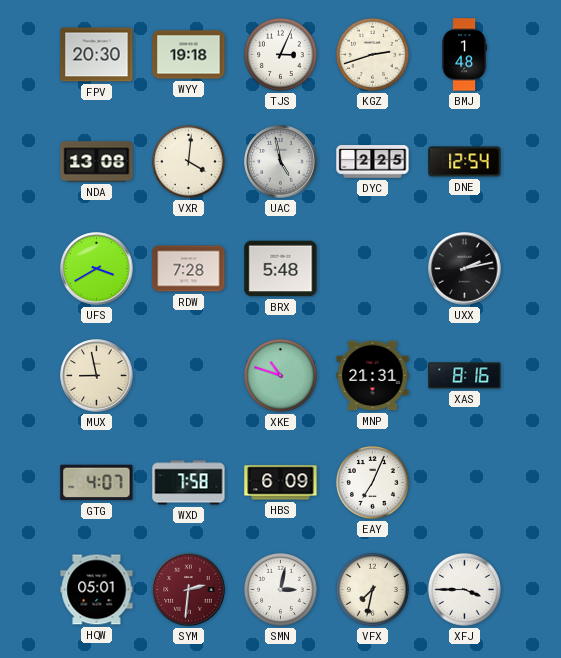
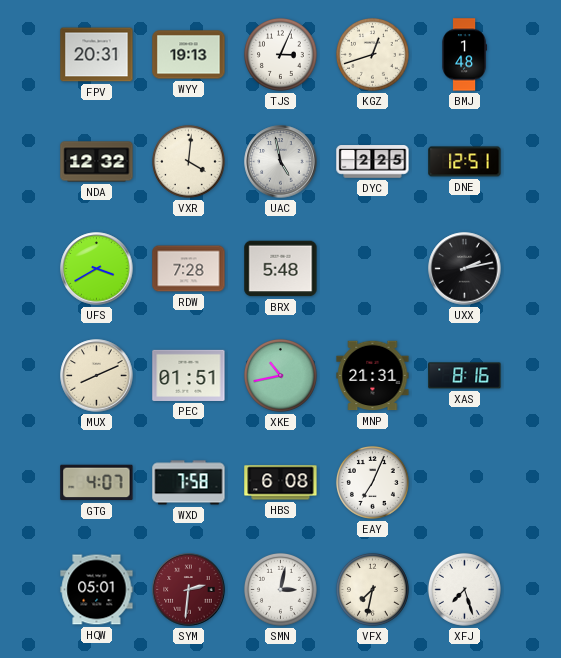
FPV: 20:30 -> 20:31
WYY: 19:18 -> 19:13
KGZ: 2:42 -> 12:42
NDA: 13:08 -> 12:32
DNE: 12:54 -> 12:51
MUX: 8:58 -> 8:11
PEC: none -> 01:51
XKE: 10:48 -> 10:43
HBS: 6:09 -> 6:08
XFJ: 3:45 -> 7:27
